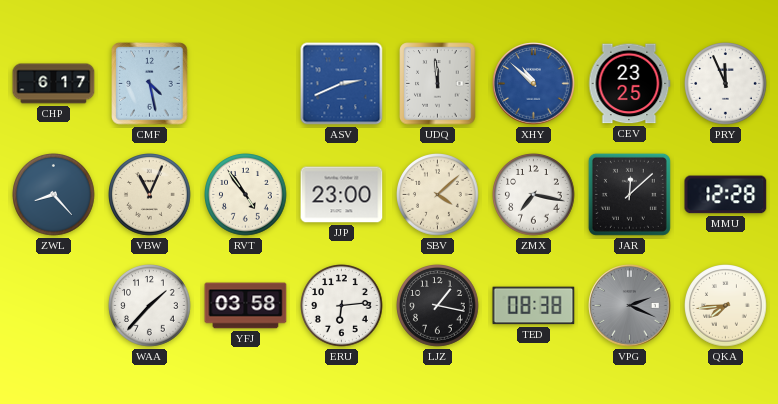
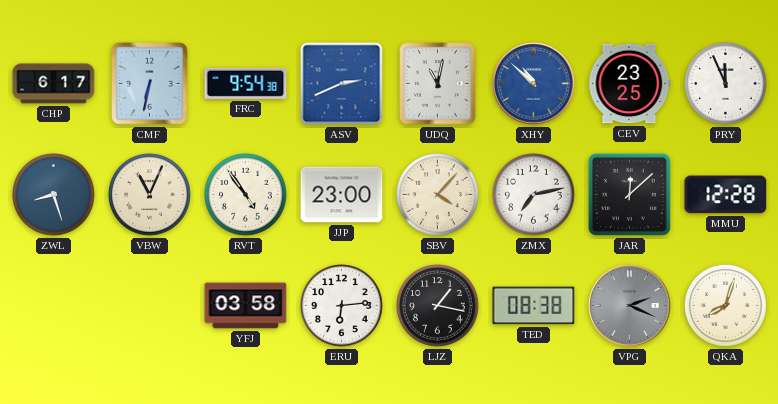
CMF: 4:28 -> 6:32
FRC: none -> 9:54
UDQ: 11:59 -> 11:02
ZWL: 8:23 -> 8:27
SBV: 4:08 -> 4:07
ZMX: 7:17 -> 7:13
WAA: 1:37 -> none
QKA: 7:44 -> 8:03
